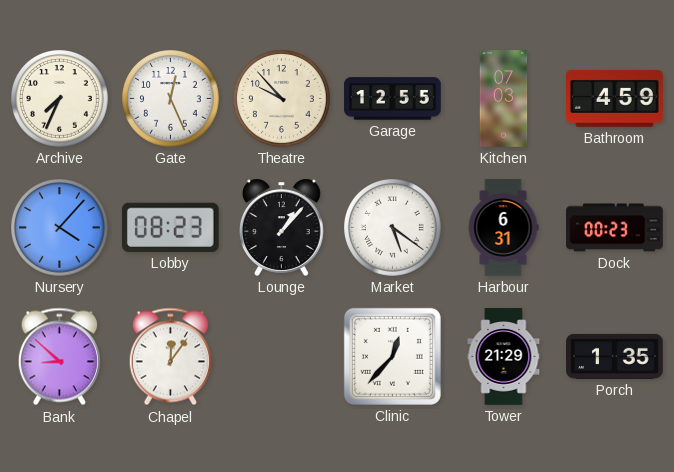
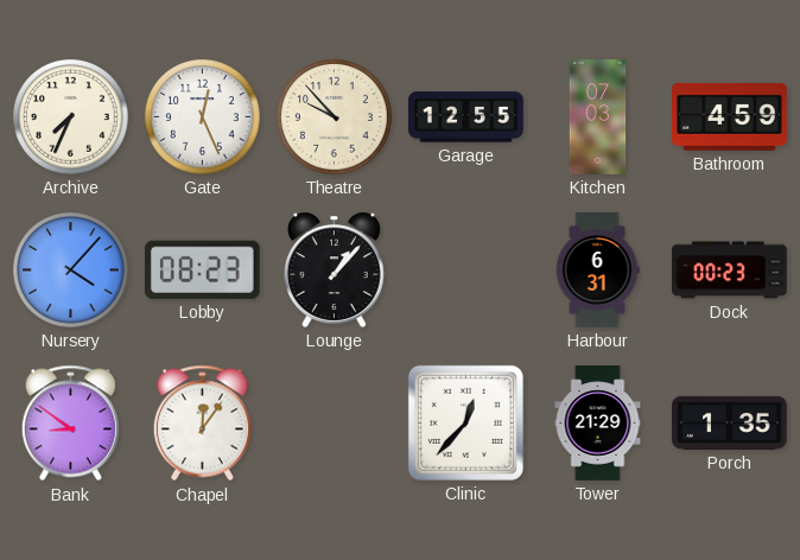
Market: 5:21 -> none
Bank: 8:52 -> 8:51
